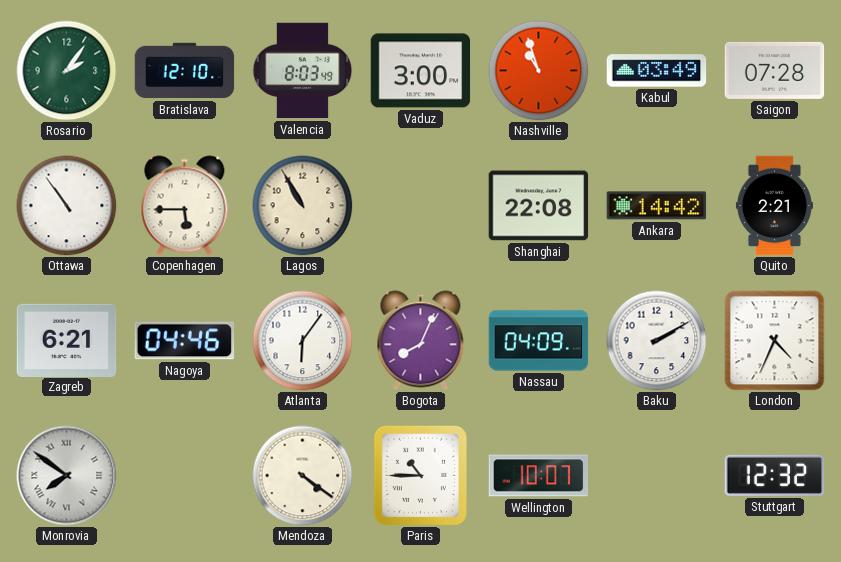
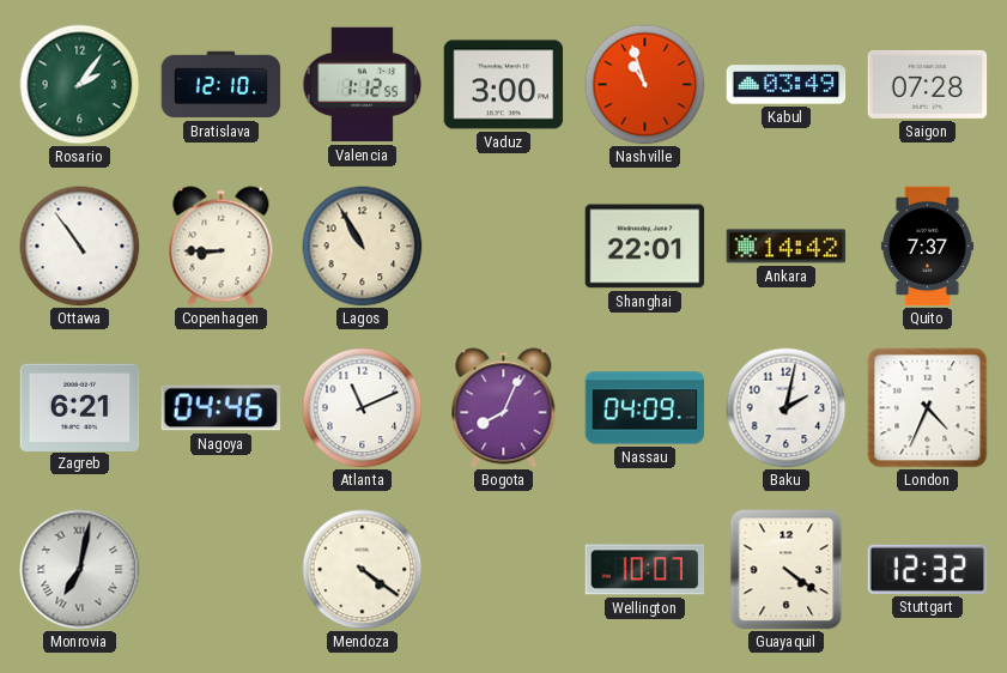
Valencia: 8:03 -> 1:12
Copenhagen: 5:45 -> 8:45
Shanghai: 22:08 -> 22:01
Quito: 2:21 -> 7:37
Atlanta: 6:06 -> 11:11
Baku: 2:10 -> 2:02
Monrovia: 7:51 -> 7:02
Paris: 10:45 -> none
Guayaquil: none -> 4:21
